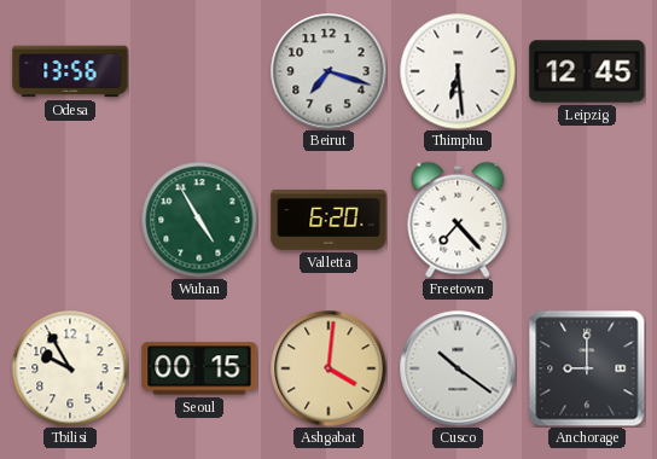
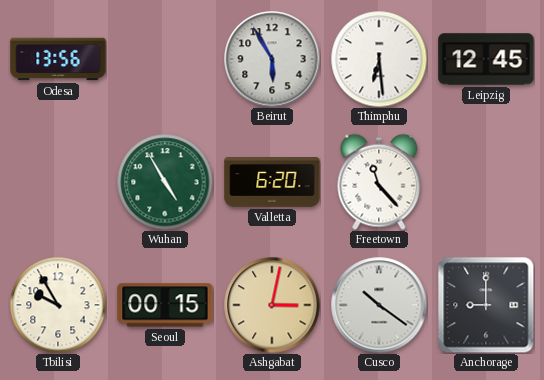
Beirut: 7:18 -> 5:55
Freetown: 7:23 -> 11:23
Ashgabat: 4:01 -> 3:02
